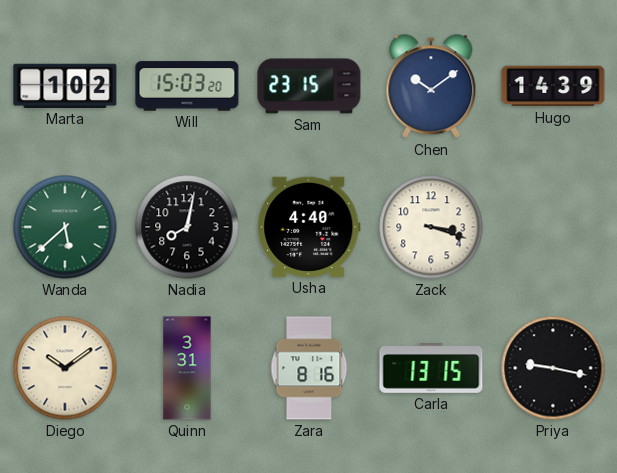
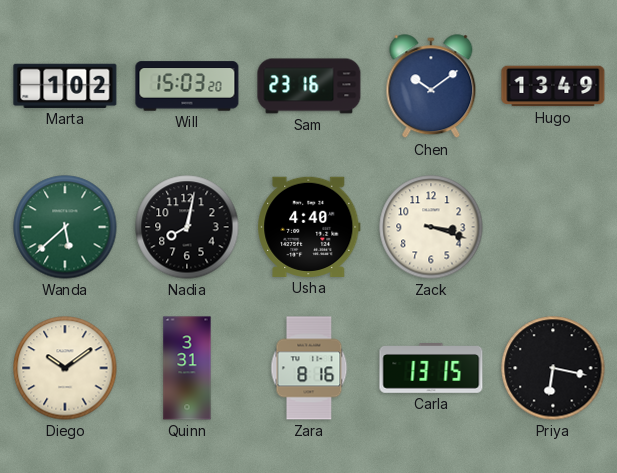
Sam: 23:15 -> 23:16
Hugo: 14:39 -> 13:49
Priya: 9:17 -> 6:17
